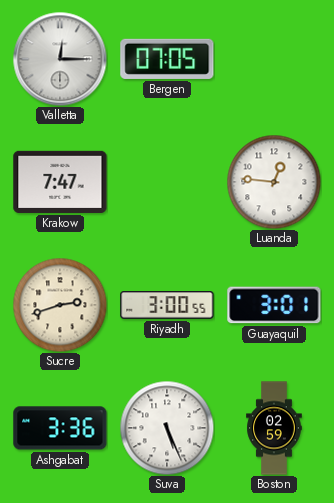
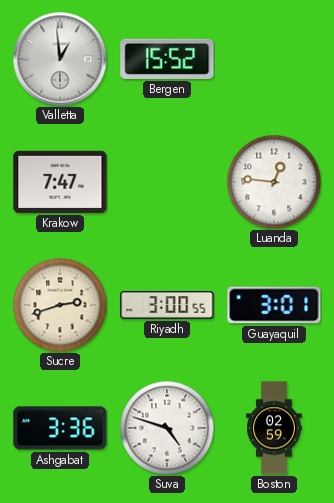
Valletta: 12:15 -> 12:59
Bergen: 07:05 -> 15:52
Suva: 5:26 -> 4:48
